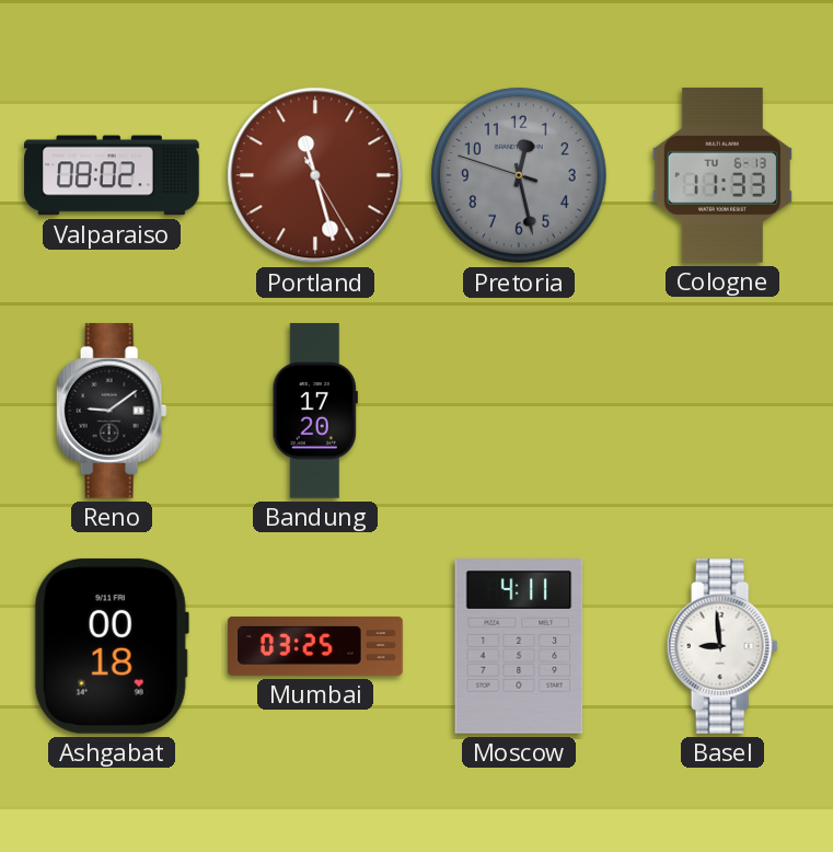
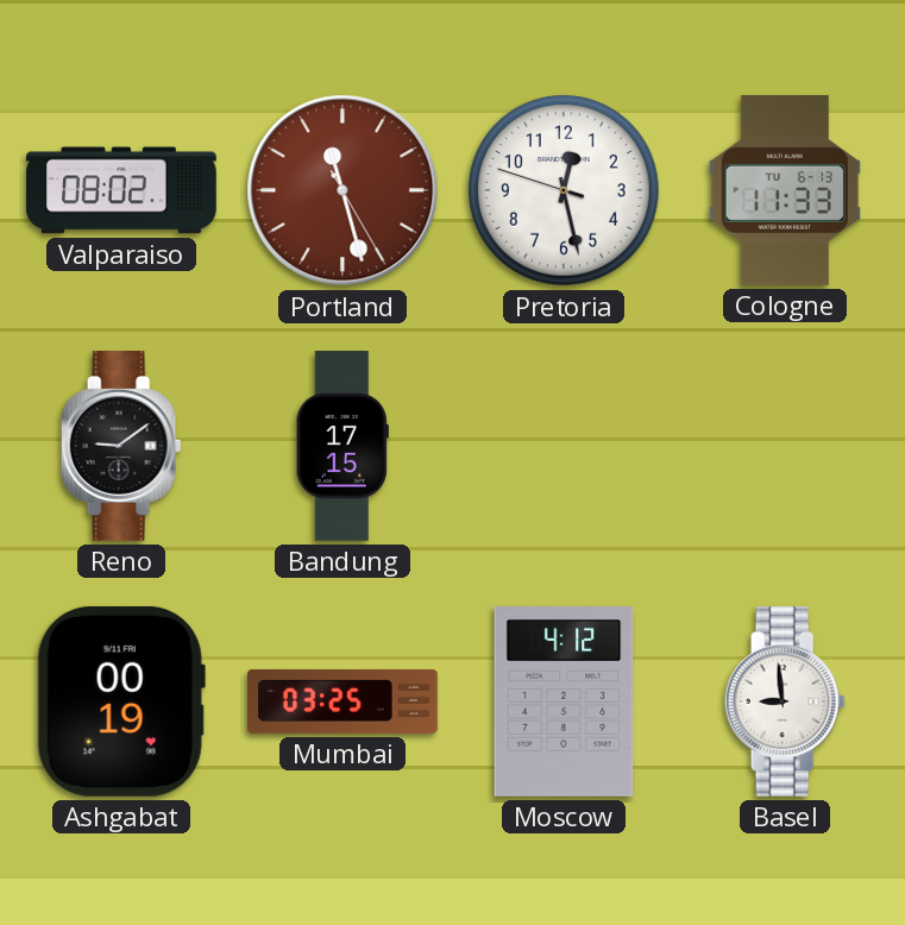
Pretoria dial: grey -> white
Bandung: 17:20 -> 17:15
Ashgabat: 00:18 -> 00:19
Moscow: 4:11 -> 4:12
